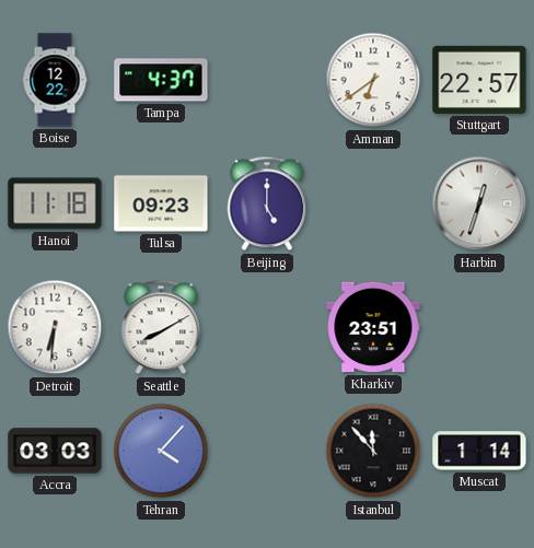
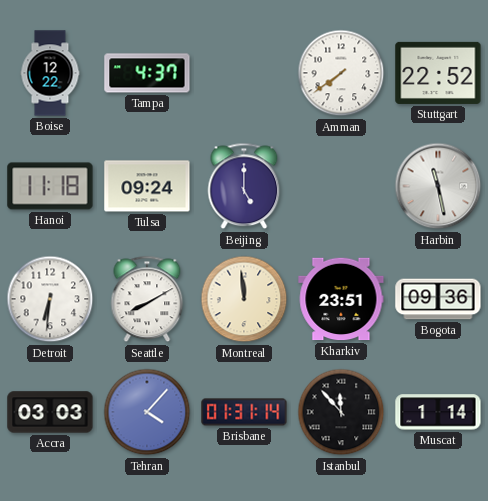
Amman: 6:39 -> 7:39
Stuttgart: 22:57 -> 22:52
Tulsa: 09:23 -> 09:24
Harbin: 12:33 -> 11:28
Montreal: none -> 11:59
Bogota: none -> 09:36
Brisbane: none -> 01:31
